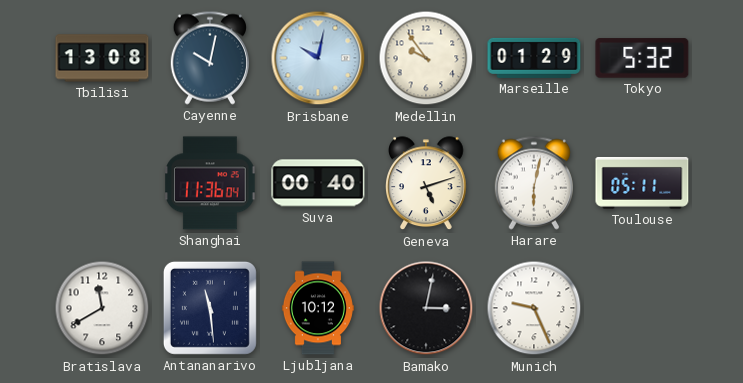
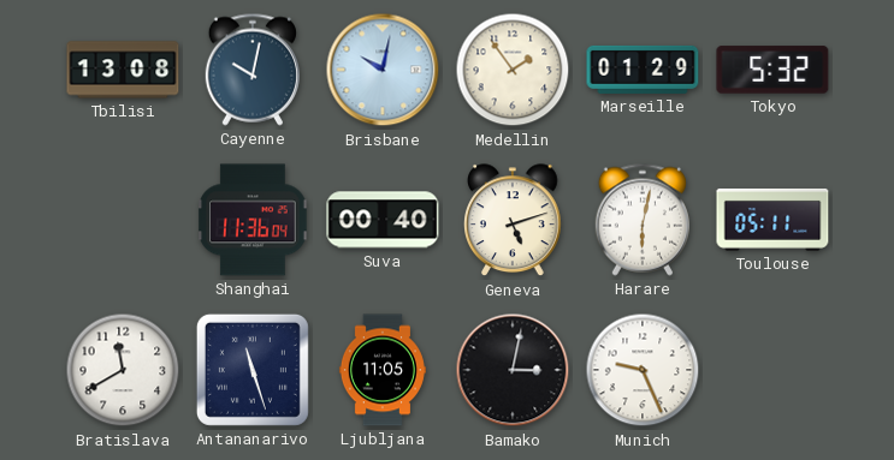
Medellin: 9:54 -> 1:54
Antananarivo: 11:29 -> 11:27
Ljubljana: 10:12 -> 11:05
